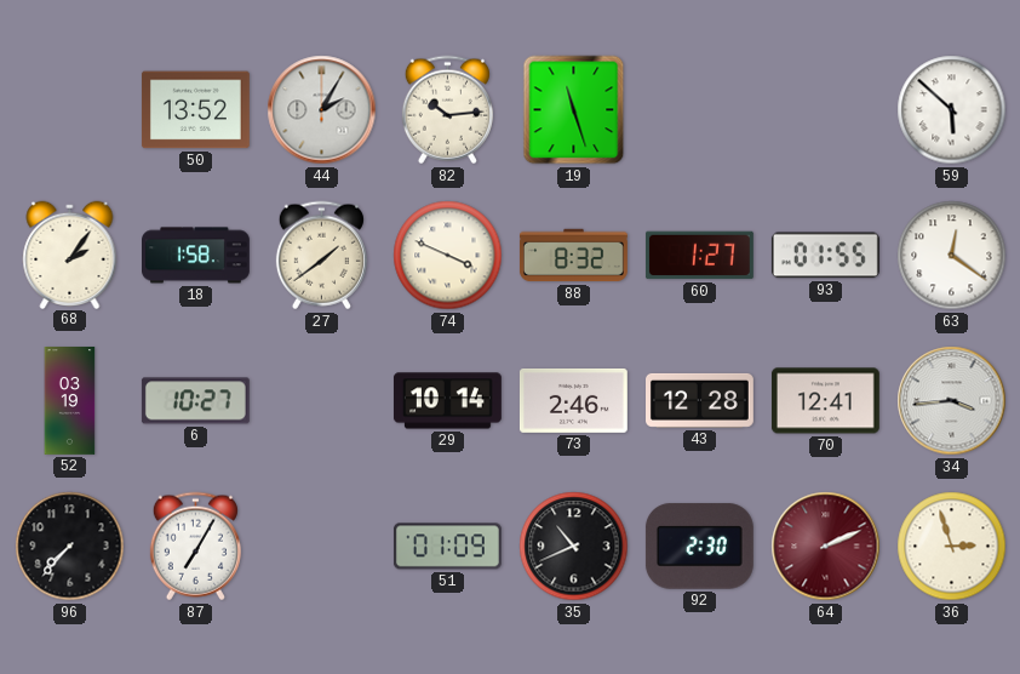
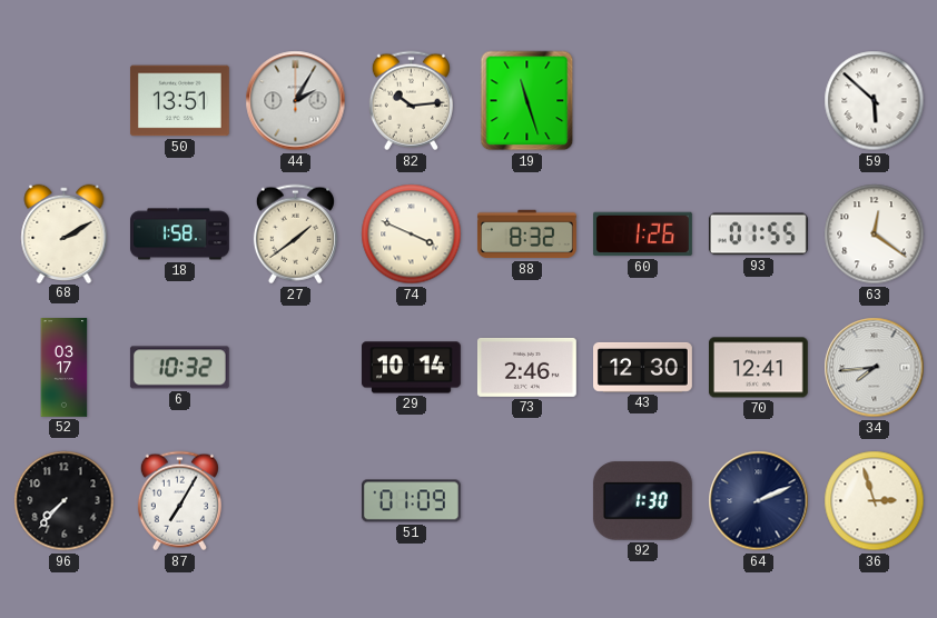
50: 13:52 -> 13:51
68: 2:06 -> 2:10
60: 1:27 -> 1:26
52: 03:19 -> 03:17
6: 10:27 -> 10:32
43: 12:28 -> 12:30
34: 3:44 -> 7:44
35: 10:41 -> none
92: 2:30 -> 1:30
64 dial: burgundy -> navy
